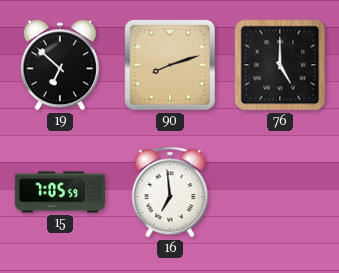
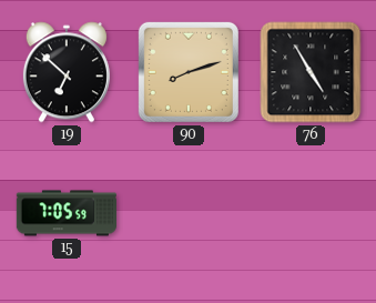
76: 5:00 -> 4:55
16: 6:59 -> none
